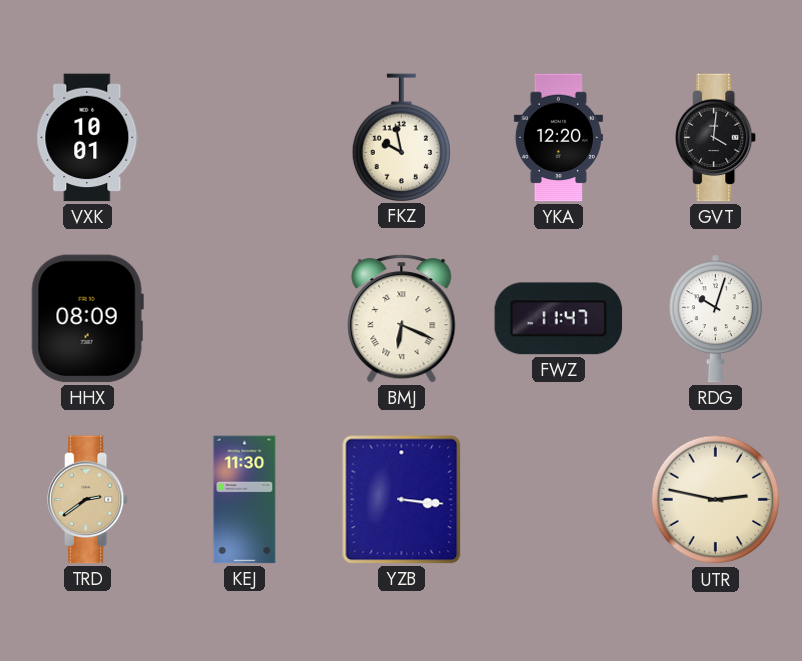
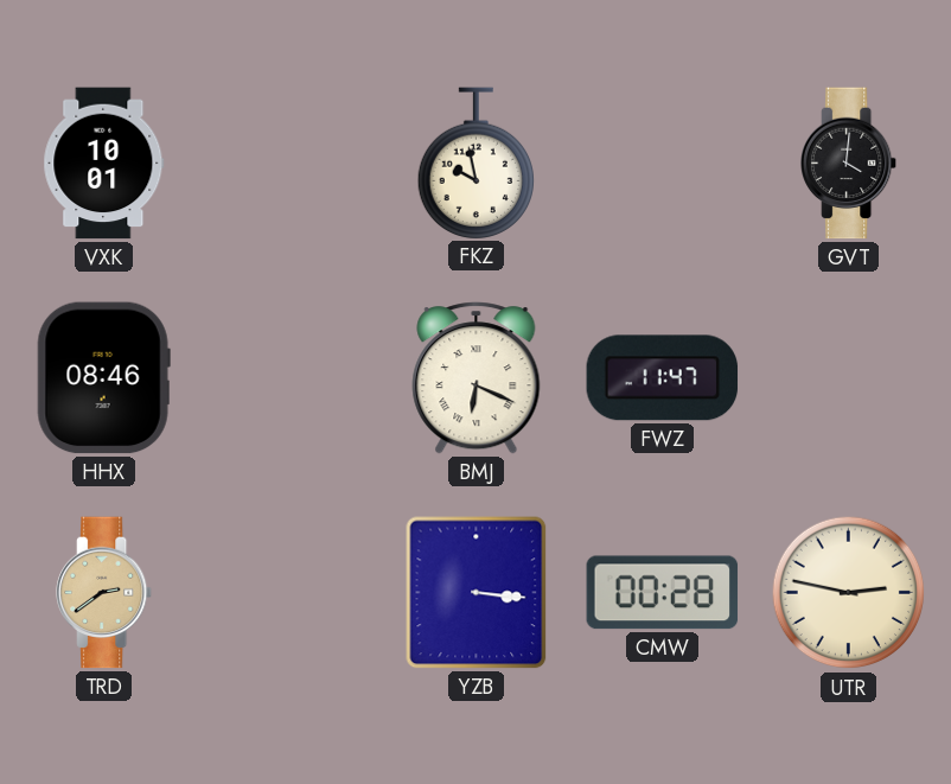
YKA: 12:20 -> none
HHX: 08:09 -> 08:46
RDG: 10:03 -> none
KEJ: 11:30 -> none
CMW: none -> 00:28
